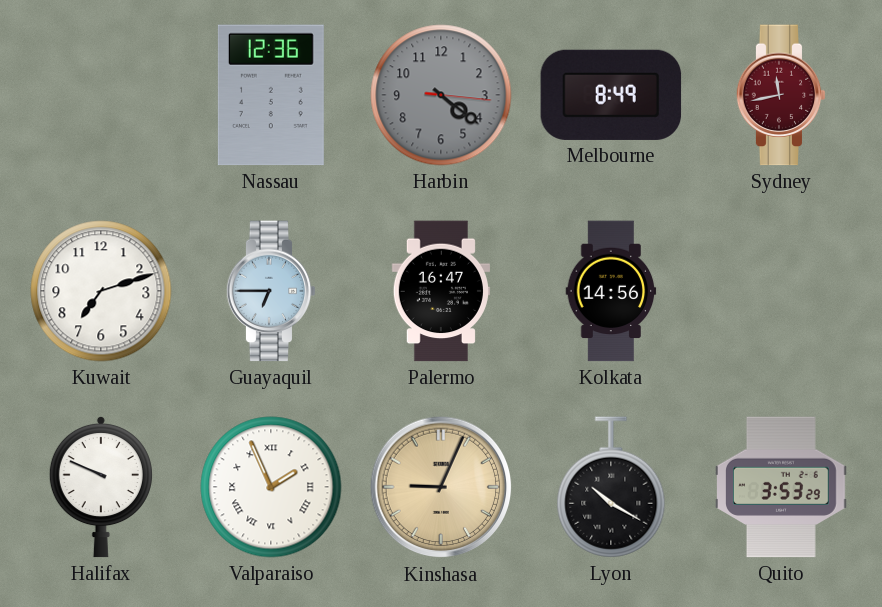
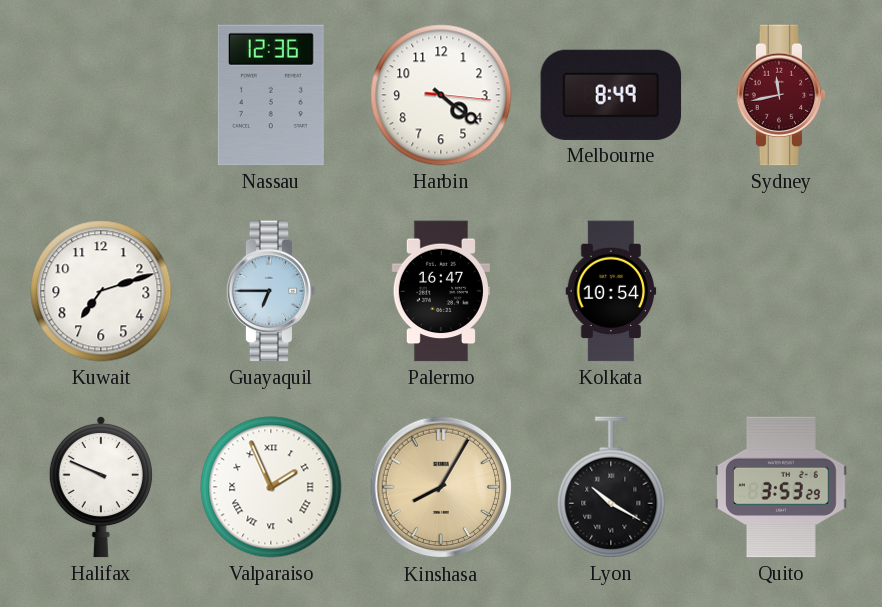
Harbin dial: grey -> white
Kolkata: 14:56 -> 10:54
Kinshasa: 9:04 -> 8:05
